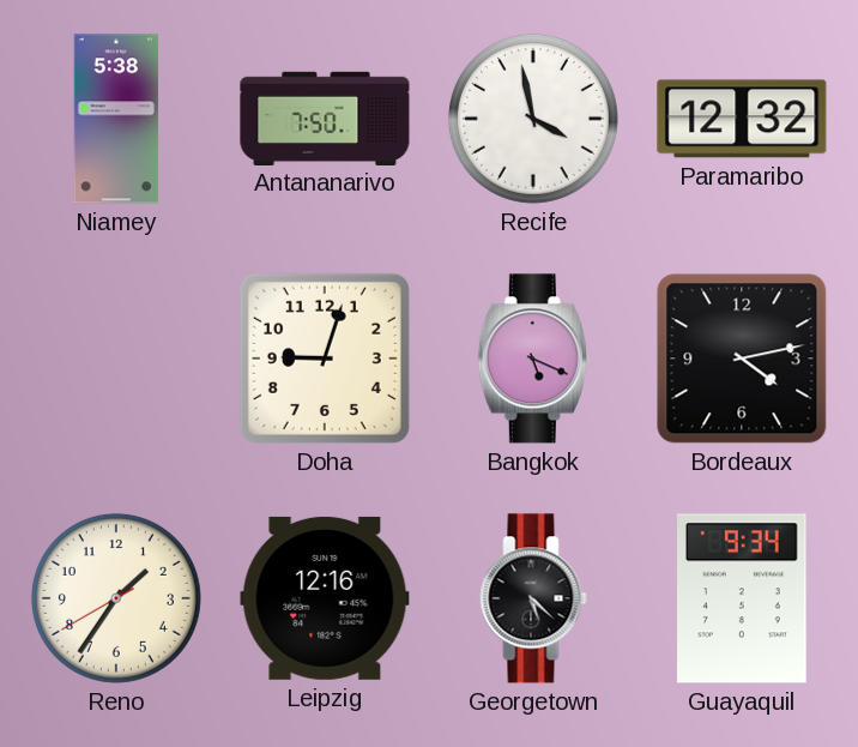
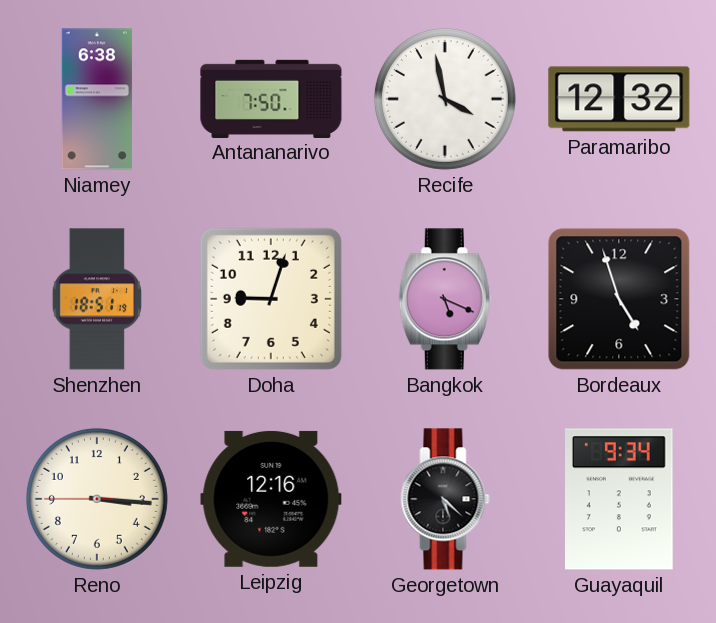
Niamey: 5:38 -> 6:38
Shenzhen: none -> 18:51
Bordeaux: 4:13 -> 4:57
Reno: 1:35 -> 3:15
